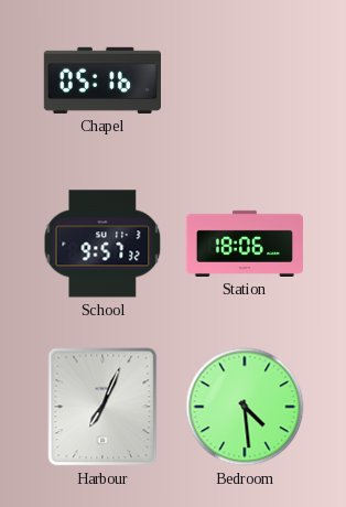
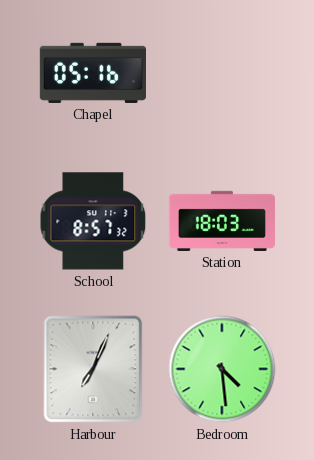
School: 9:57 -> 8:57
Station: 18:06 -> 18:03
